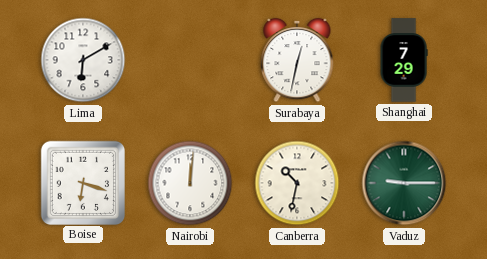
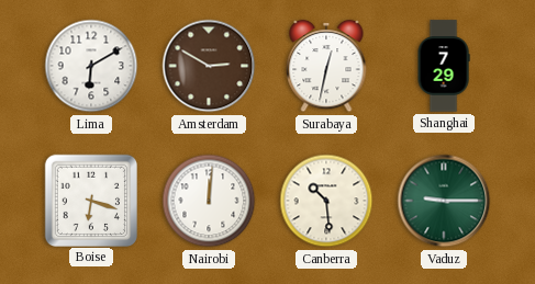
Amsterdam: none -> 2:50
Canberra: 10:32 -> 10:29
